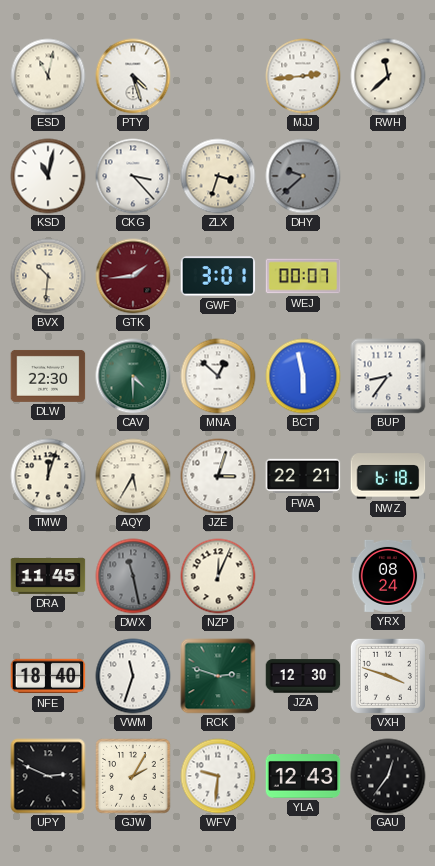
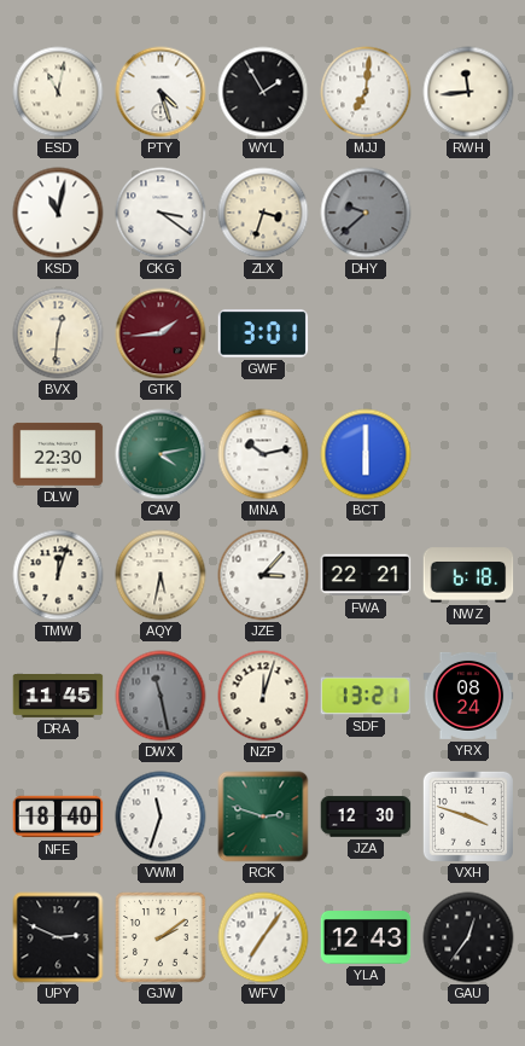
WYL: none -> 1:55
MJJ: 2:44 -> 7:01
RWH: 11:38 -> 11:44
CKG: 3:23 -> 3:21
BVX: 10:31 -> 12:31
WEJ: 00:07 -> none
CAV: 4:30 -> 4:13
MNA: 12:52 -> 10:13
BCT: 5:58 -> 6:00
BUP: 8:36 -> none
AQY: 5:35 -> 5:32
JZE: 3:03 -> 3:07
NZP: 12:04 -> 12:03
SDF: none -> 13:21
GJW: 2:05 -> 2:09
WFV: 9:31 -> 7:06
